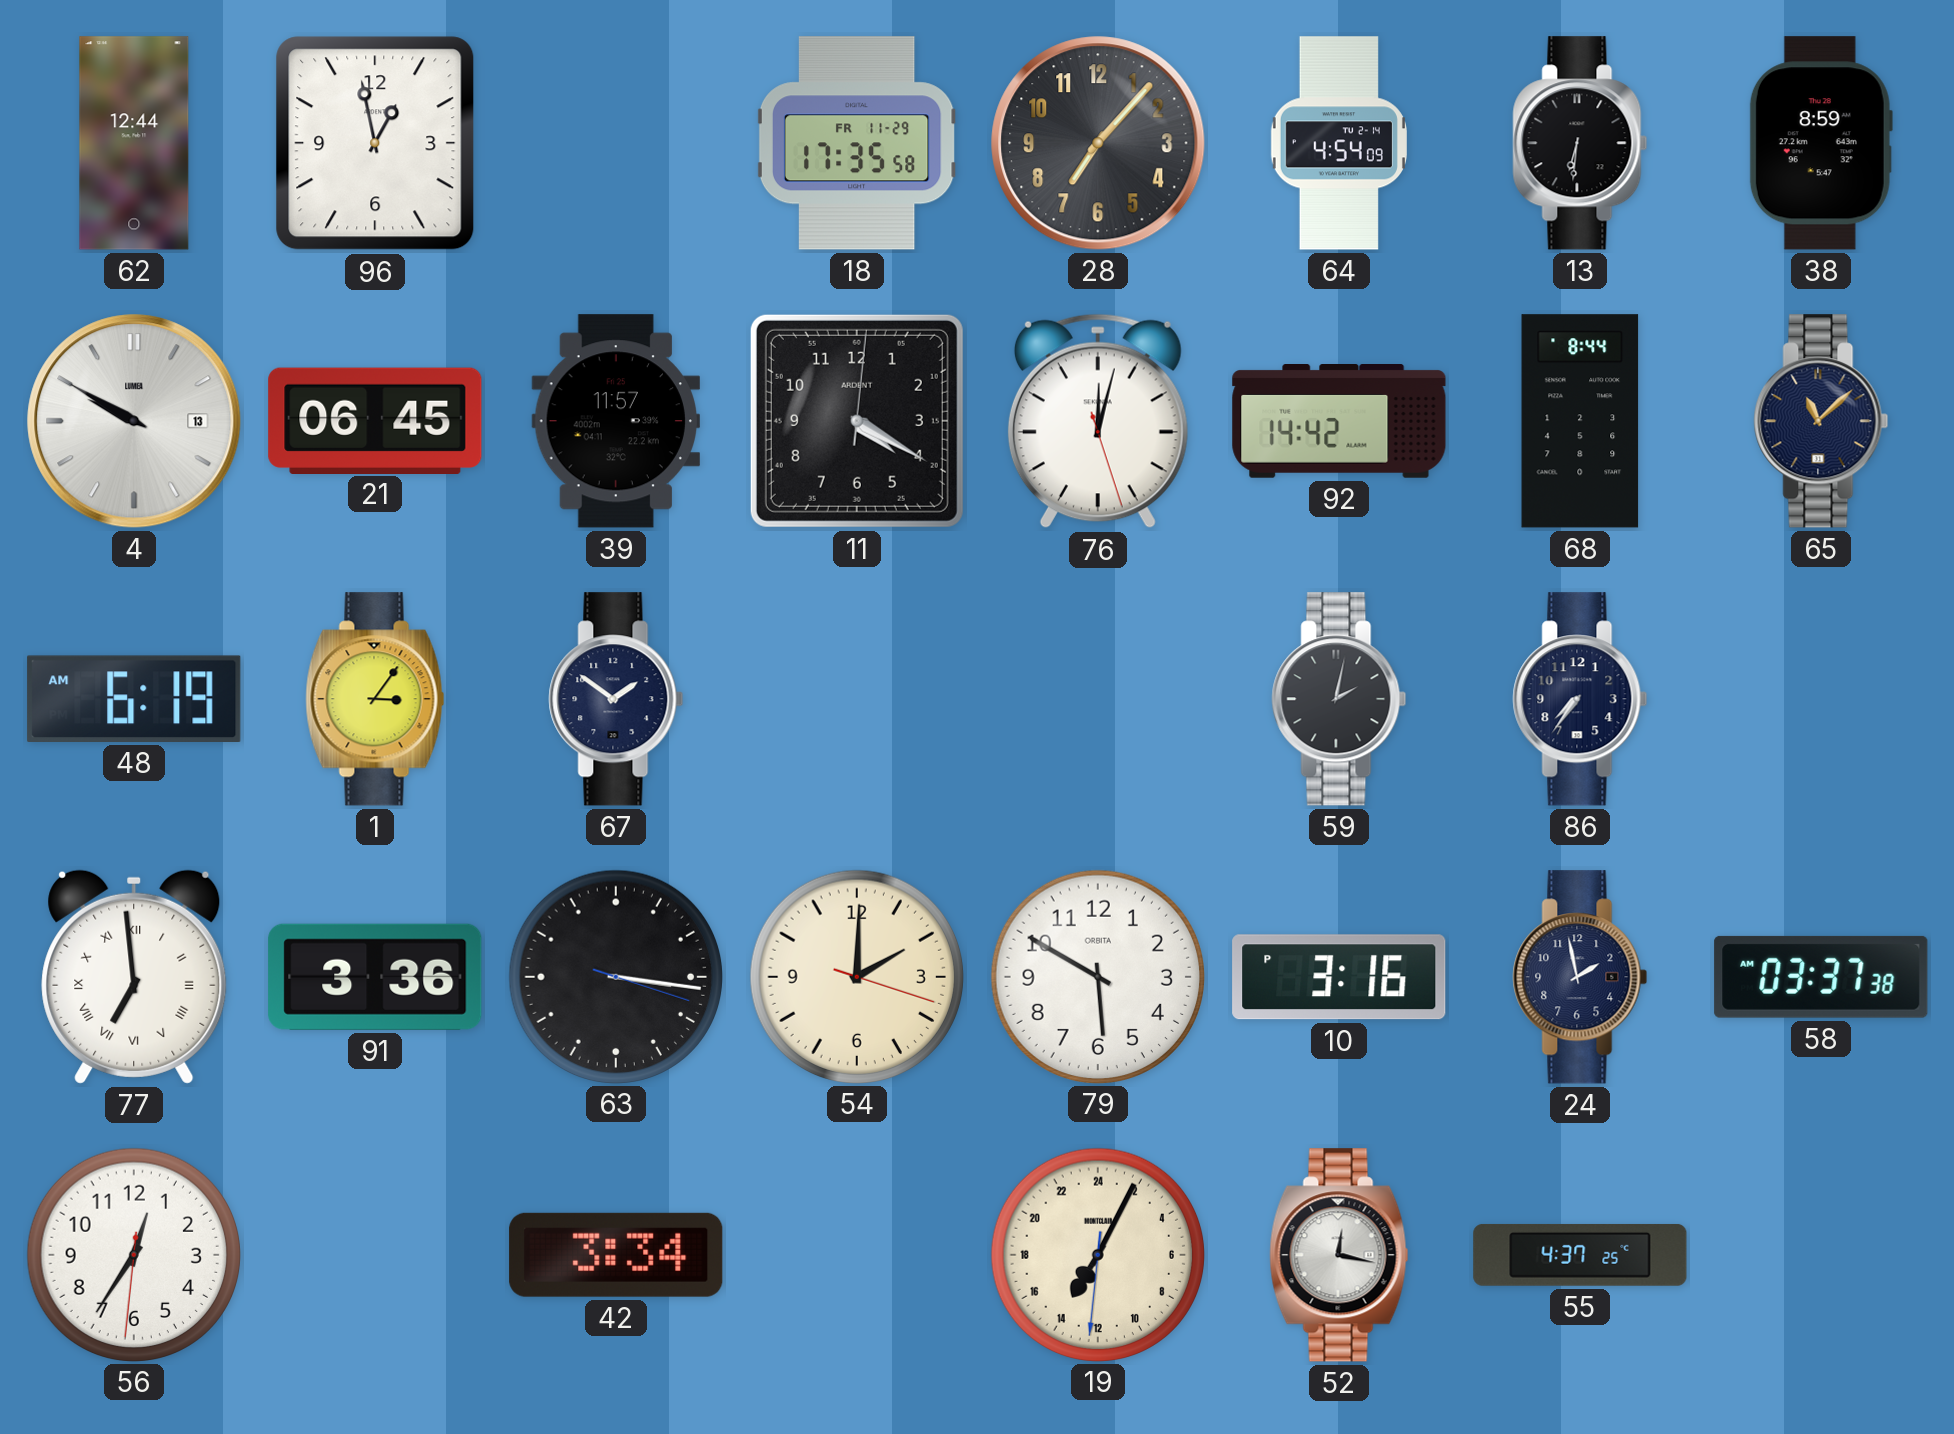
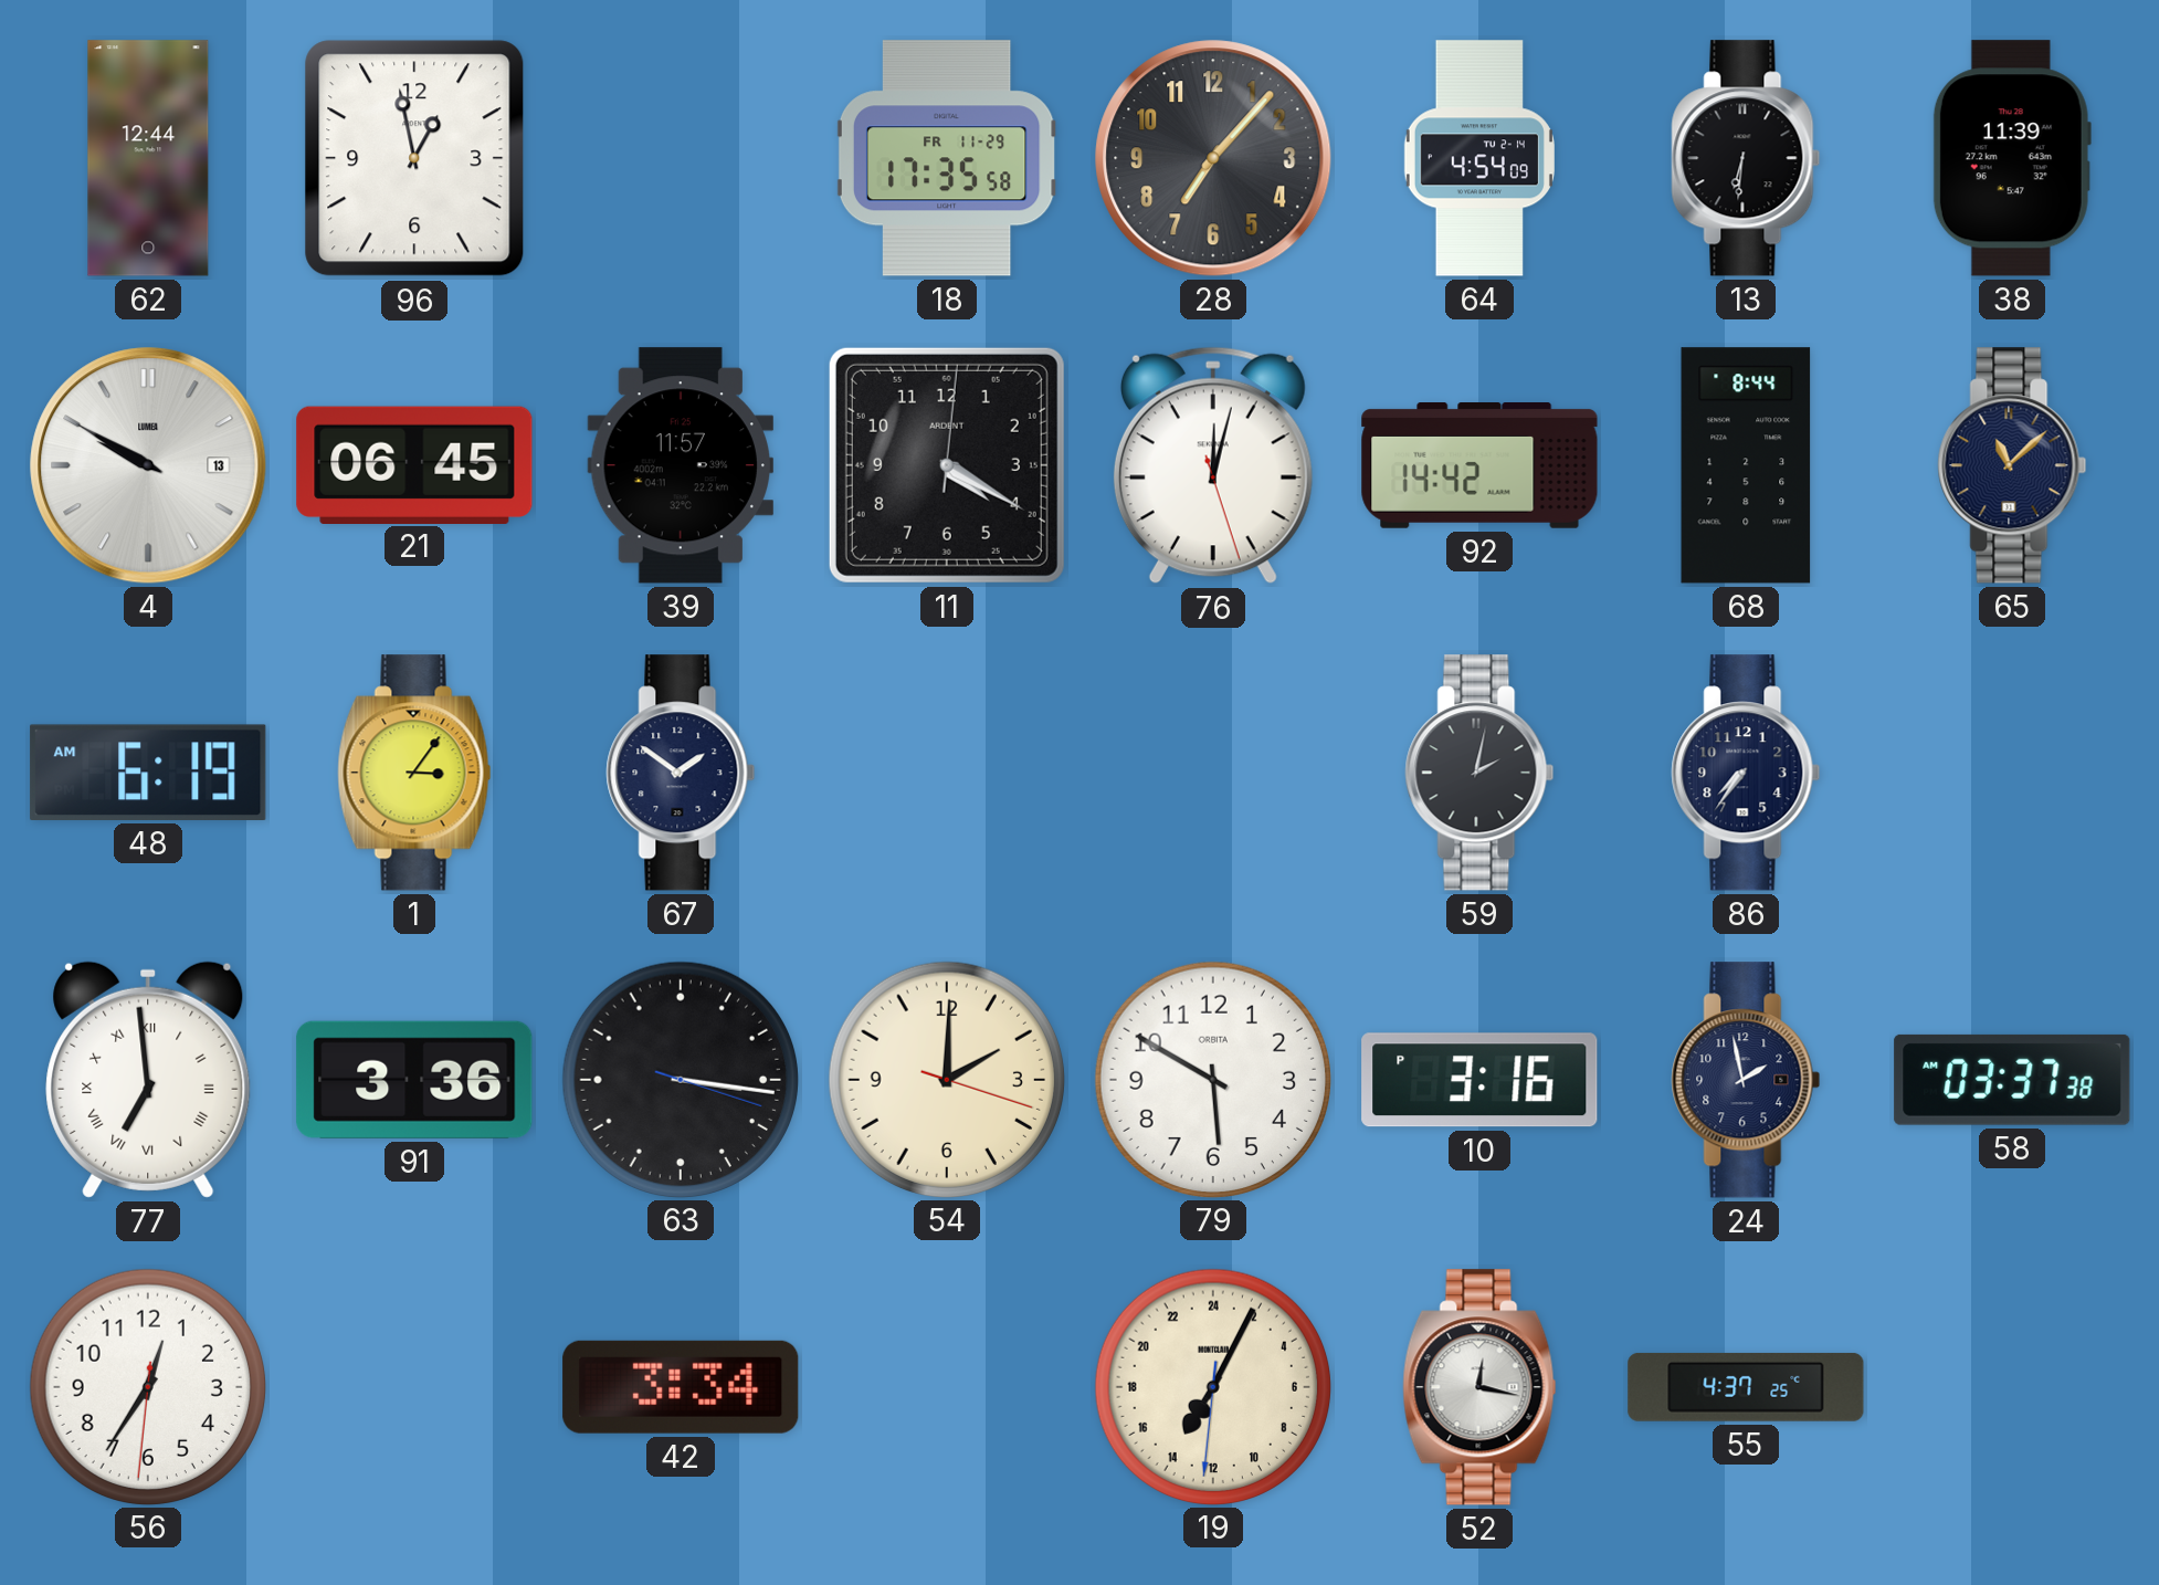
38: 8:59 -> 11:39
